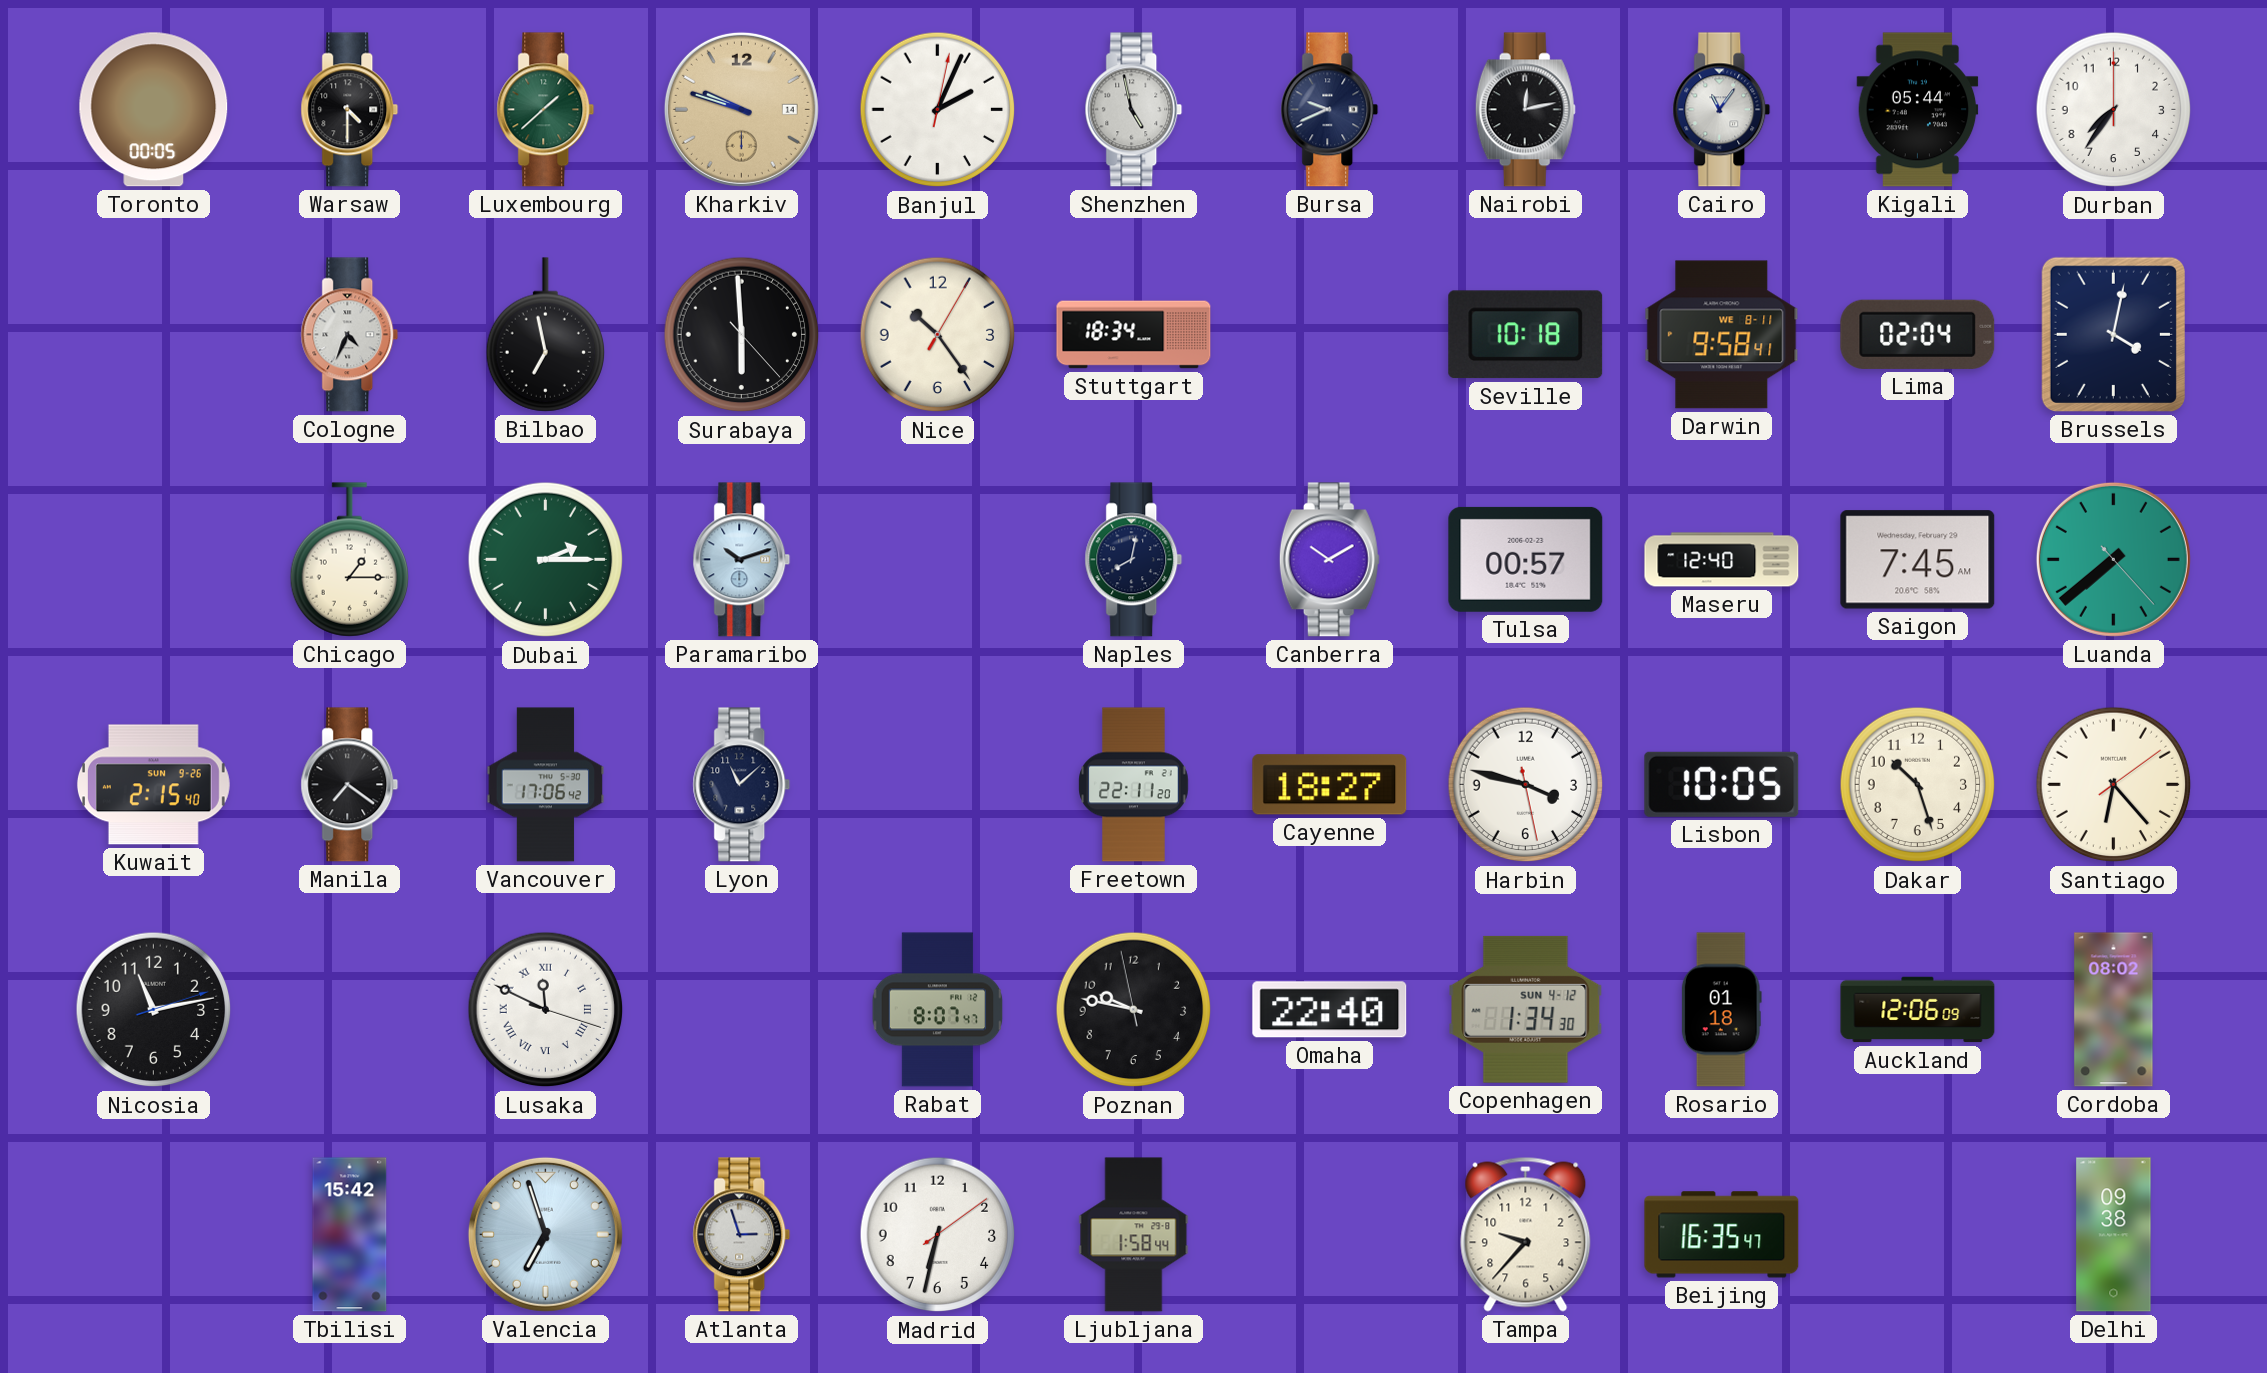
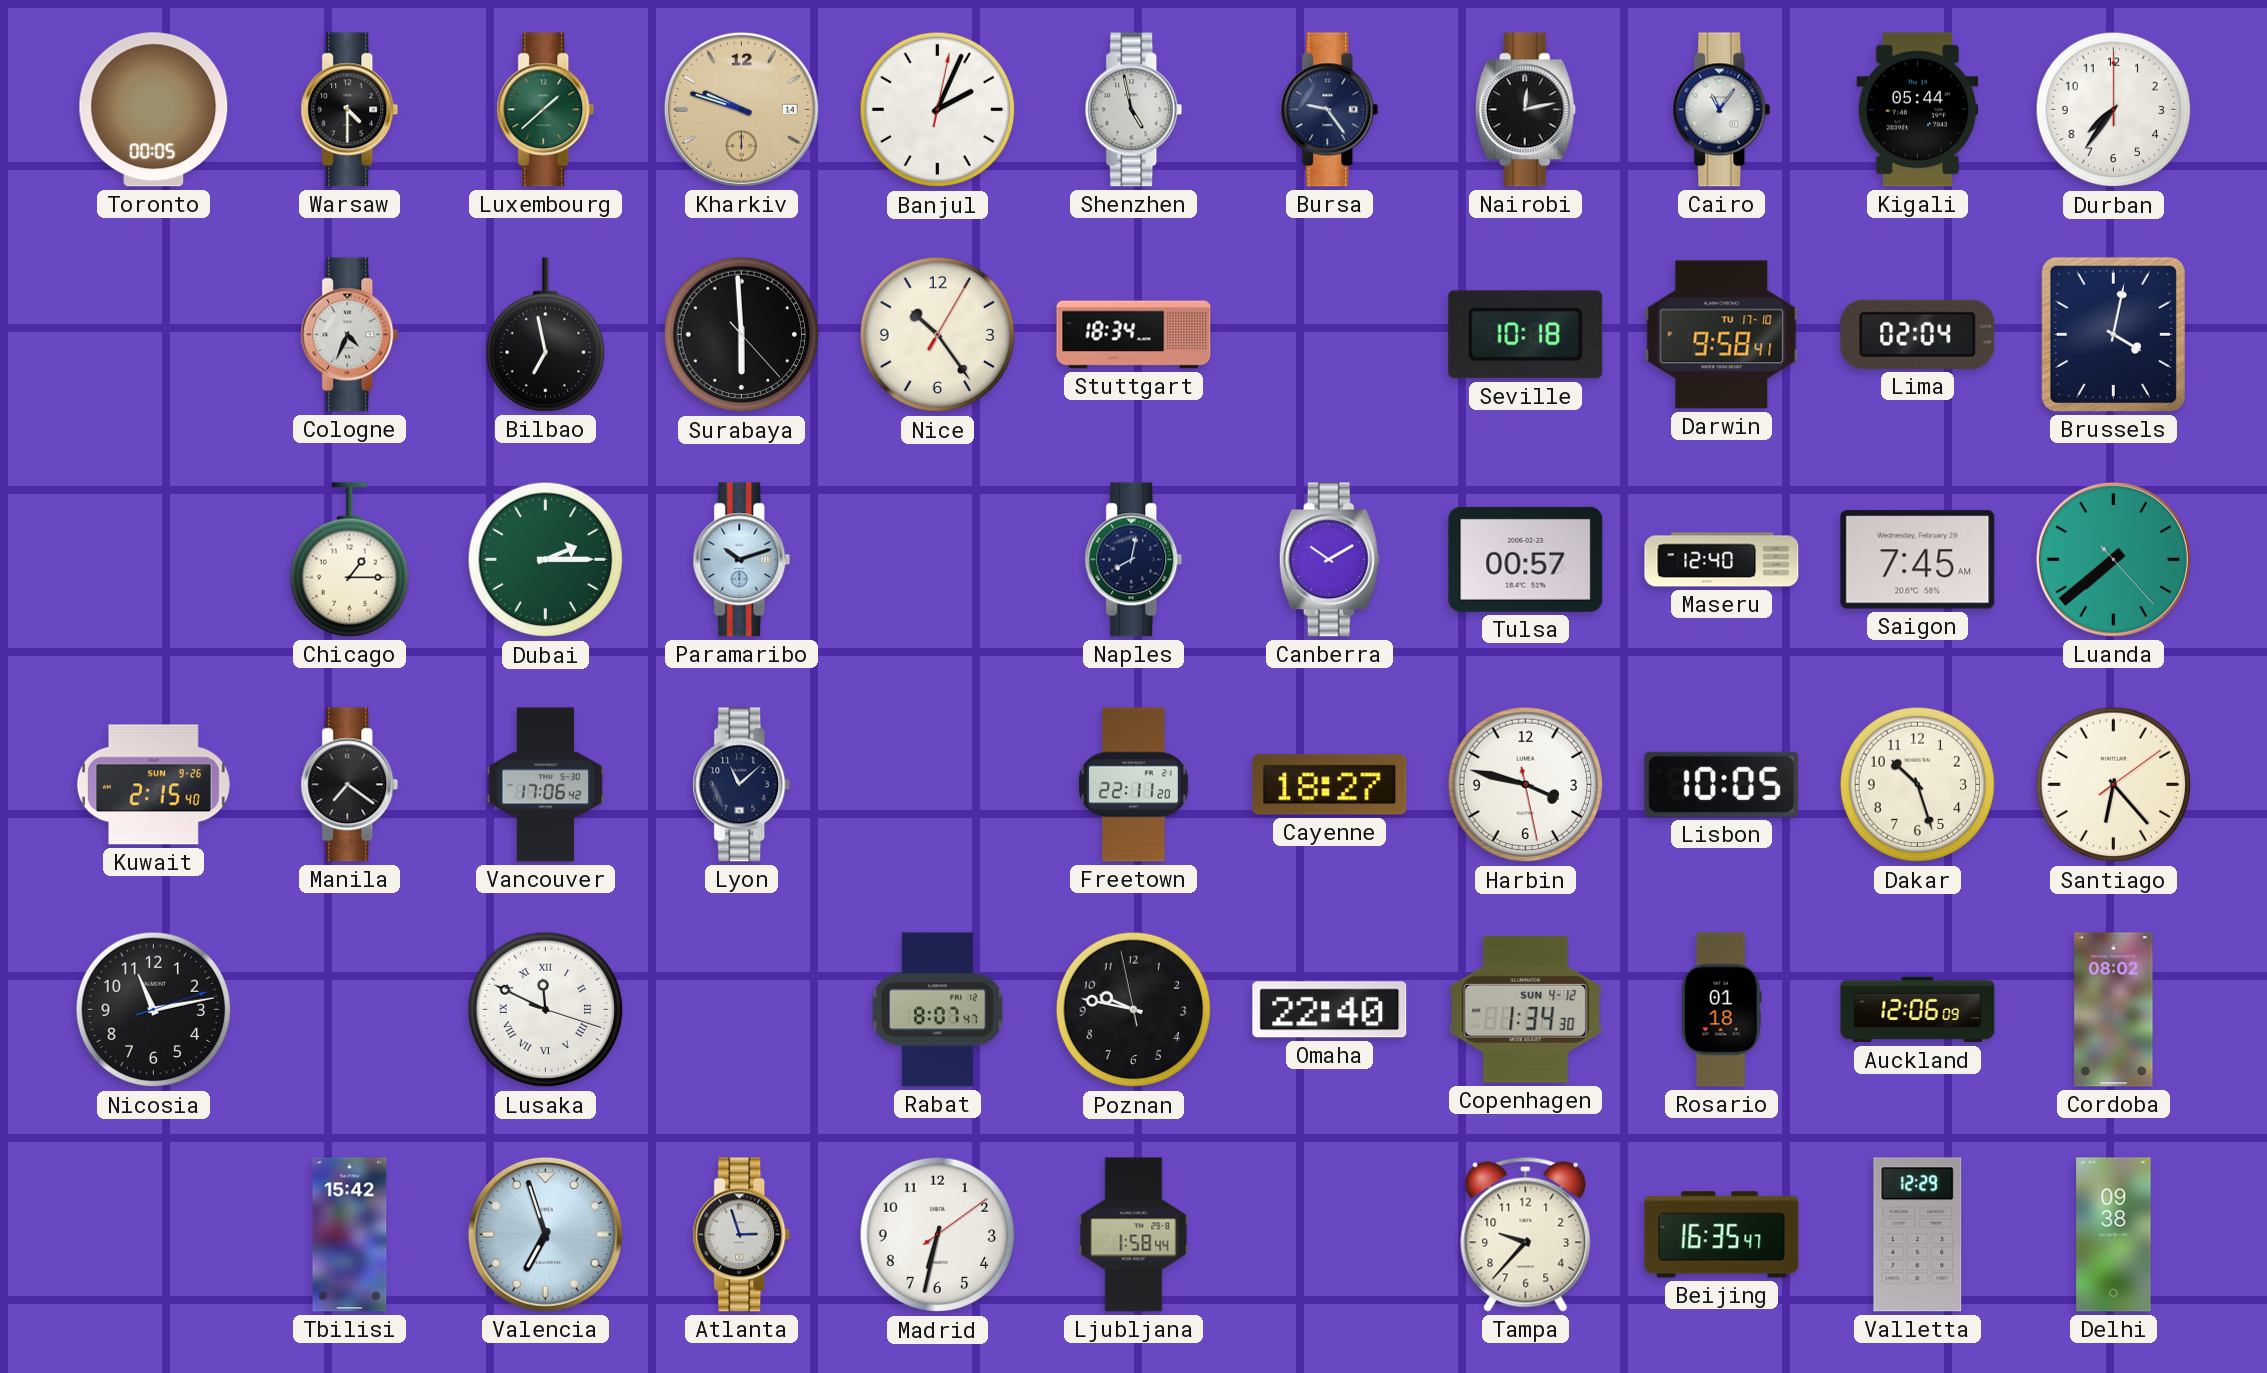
Bursa: 9:41 -> 9:24
Darwin date: WE 8-11 -> TU 17-10
Valletta: none -> 12:29
